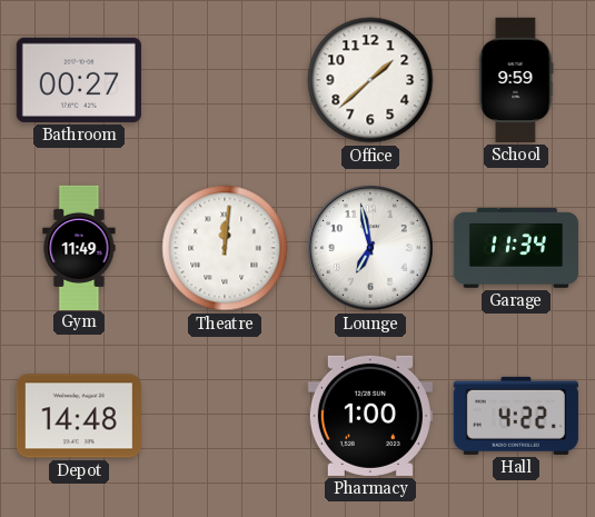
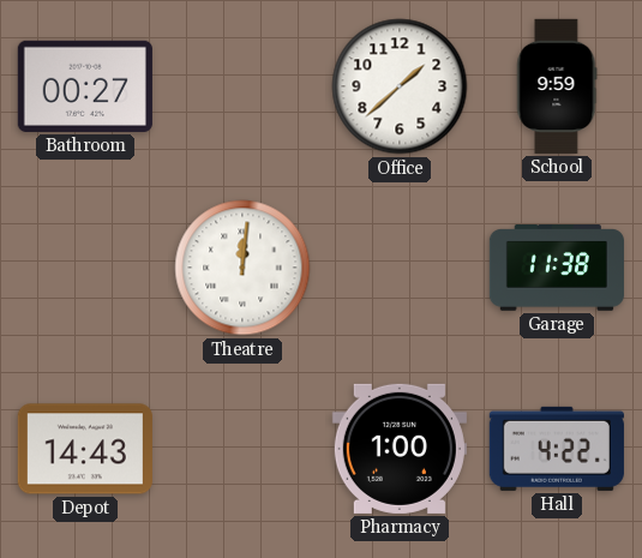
Gym: 11:49 -> none
Lounge: 6:58 -> none
Garage: 11:34 -> 11:38
Depot: 14:48 -> 14:43
